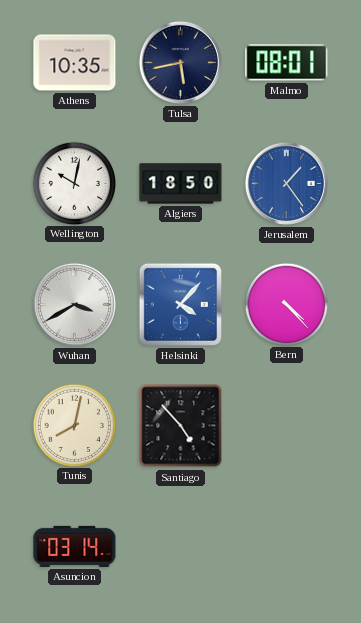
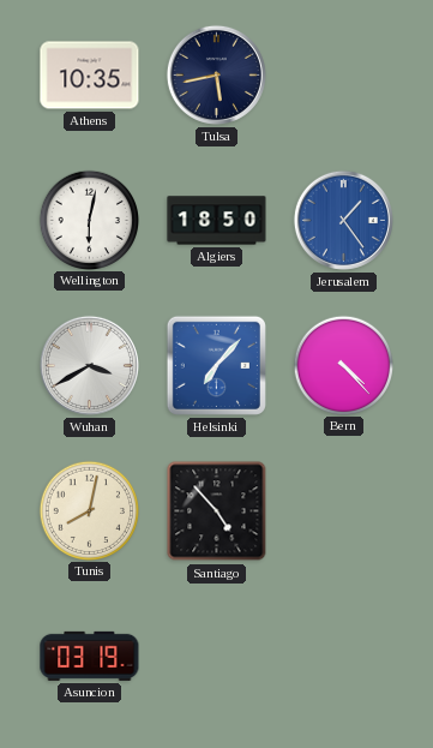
Malmo: 08:01 -> none
Wellington: 10:02 -> 6:02
Helsinki: 4:07 -> 7:07
Asuncion: 03:14 -> 03:19
